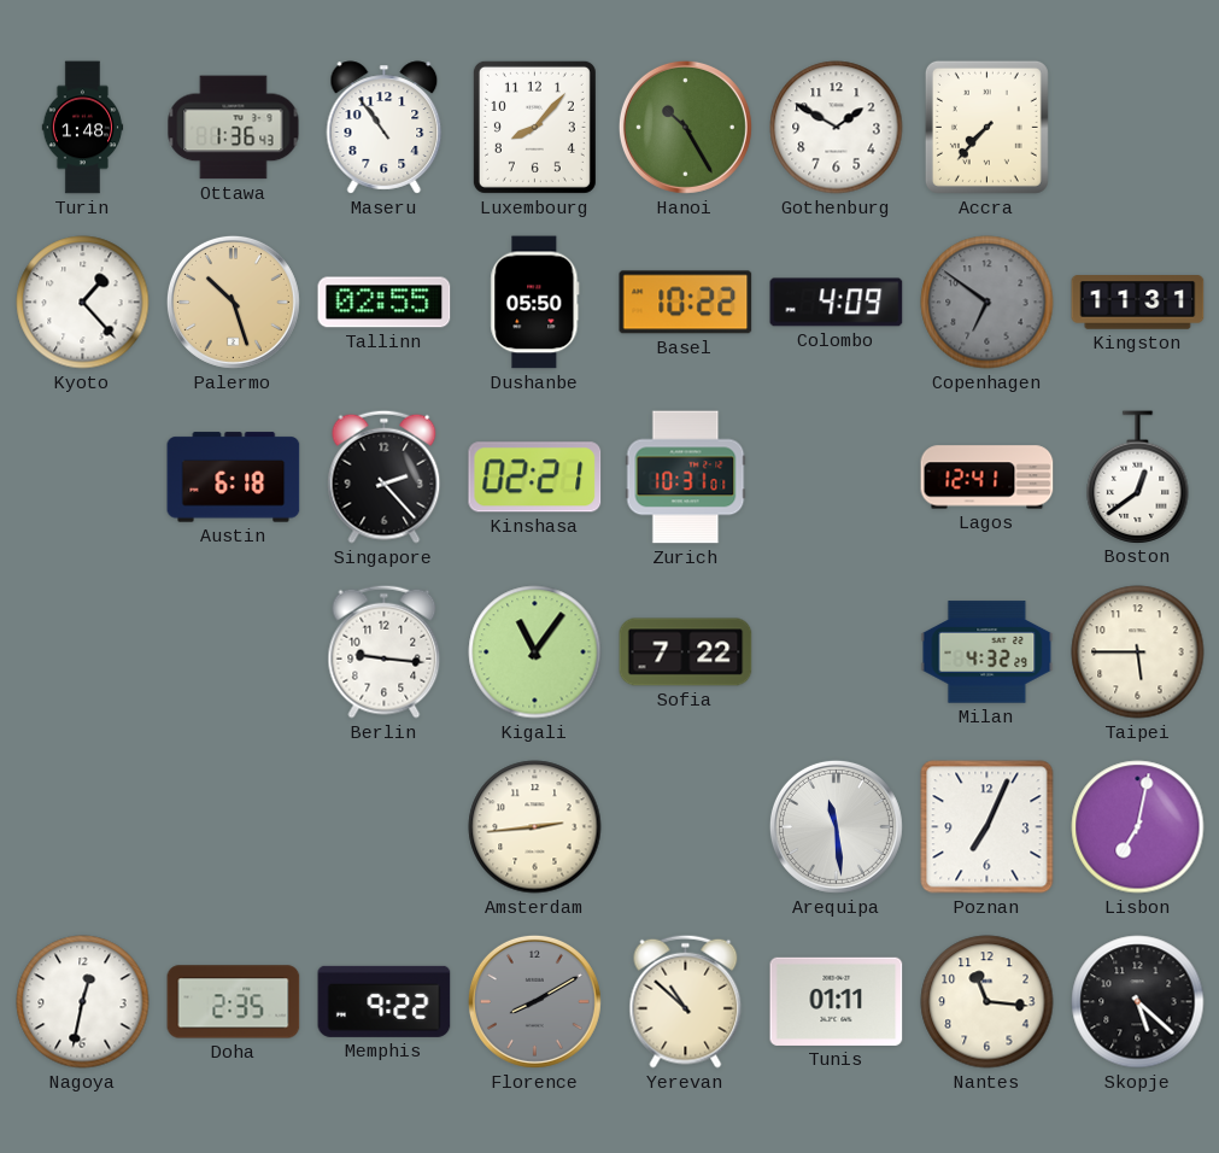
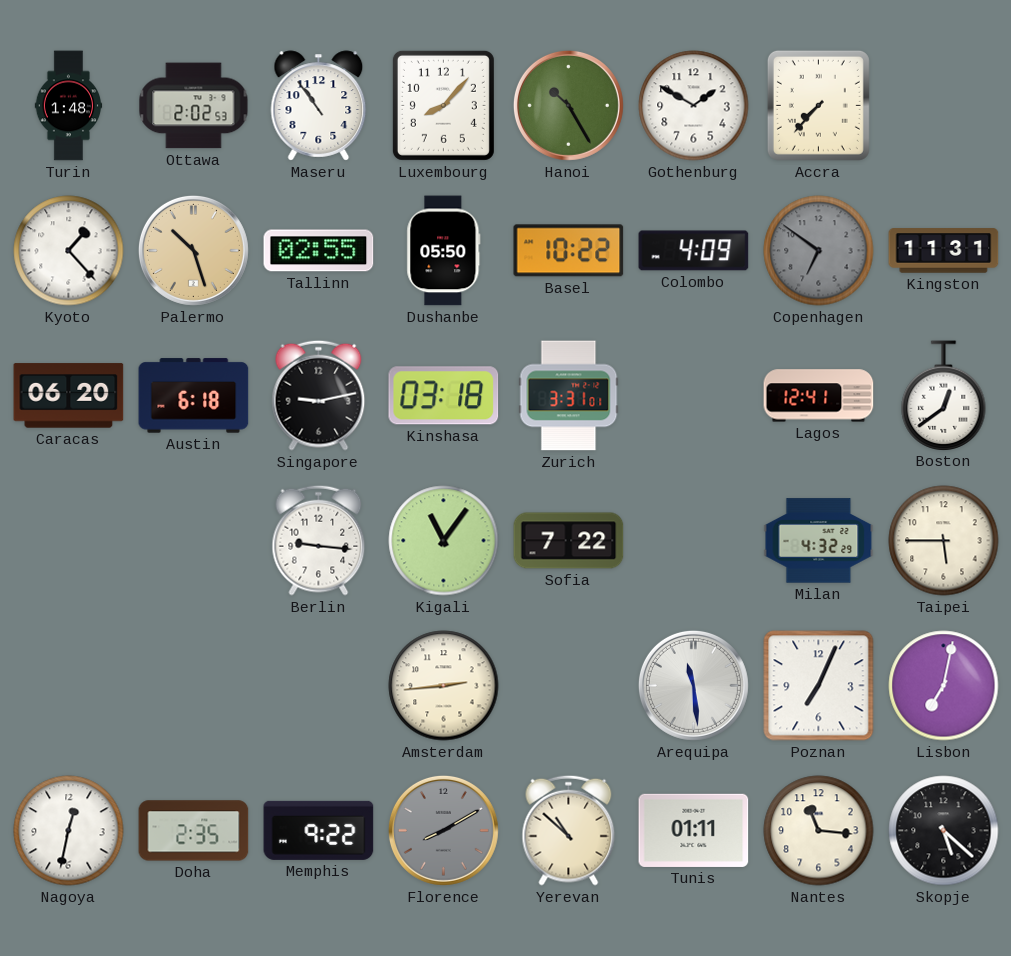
Ottawa: 1:36 -> 2:02
Caracas: none -> 06:20
Singapore: 2:23 -> 9:13
Kinshasa: 02:21 -> 03:18
Zurich: 10:31 -> 3:31
